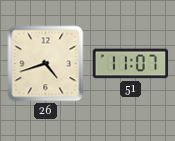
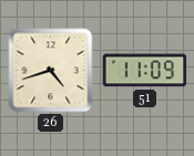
51: 11:07 -> 11:09
